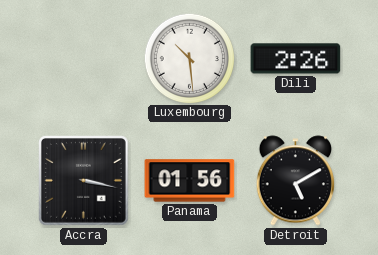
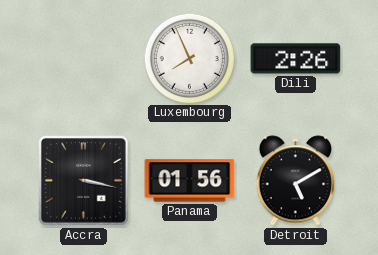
Luxembourg: 10:29 -> 7:56
